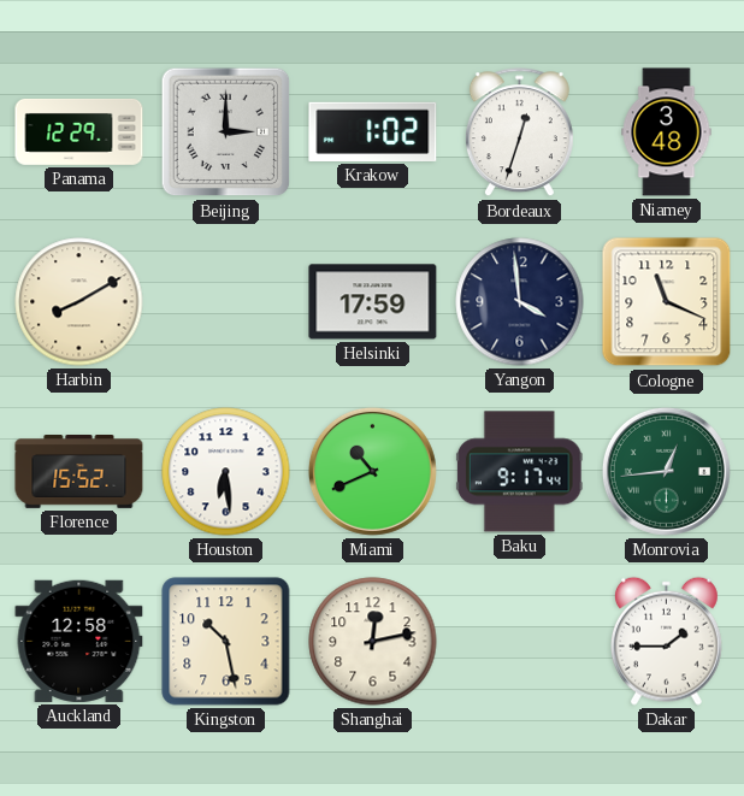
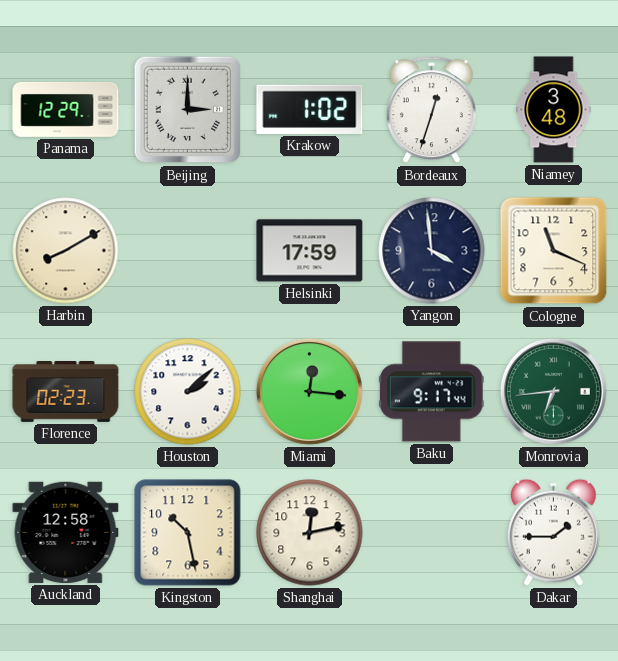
Florence: 15:52 -> 02:23
Houston: 6:29 -> 2:08
Miami: 10:41 -> 12:16
Monrovia: 12:44 -> 6:44
